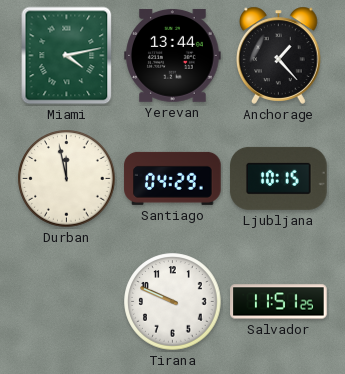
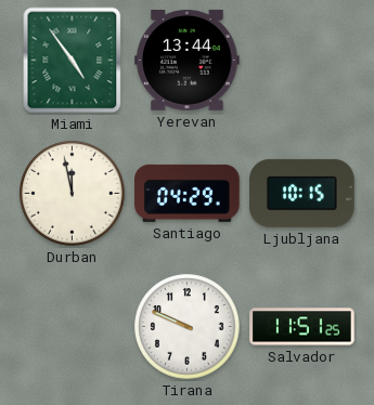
Miami: 4:13 -> 4:54
Anchorage: 1:23 -> none
